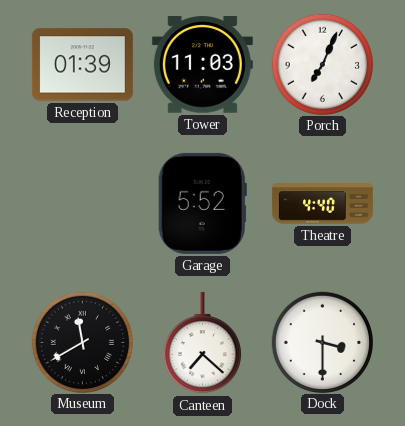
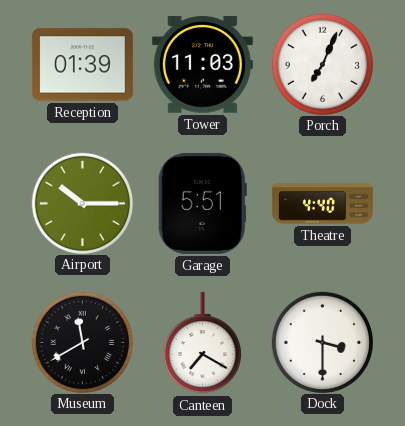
Airport: none -> 10:15
Garage: 5:52 -> 5:51
Canteen: 7:22 -> 7:20
